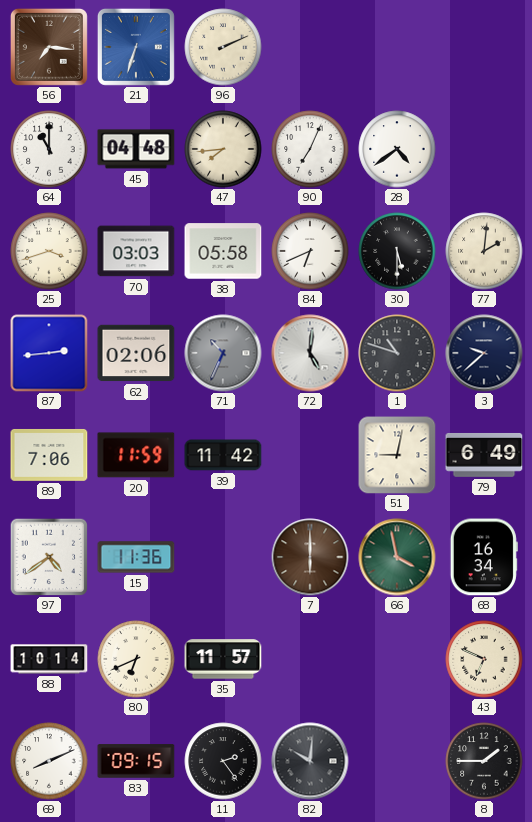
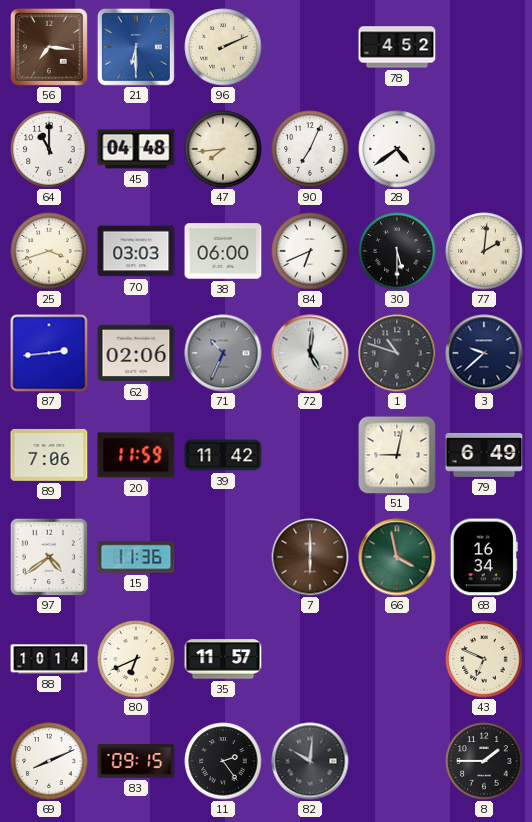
21: 6:33 -> 6:30
78: none -> 4:52
38: 05:58 -> 06:00
